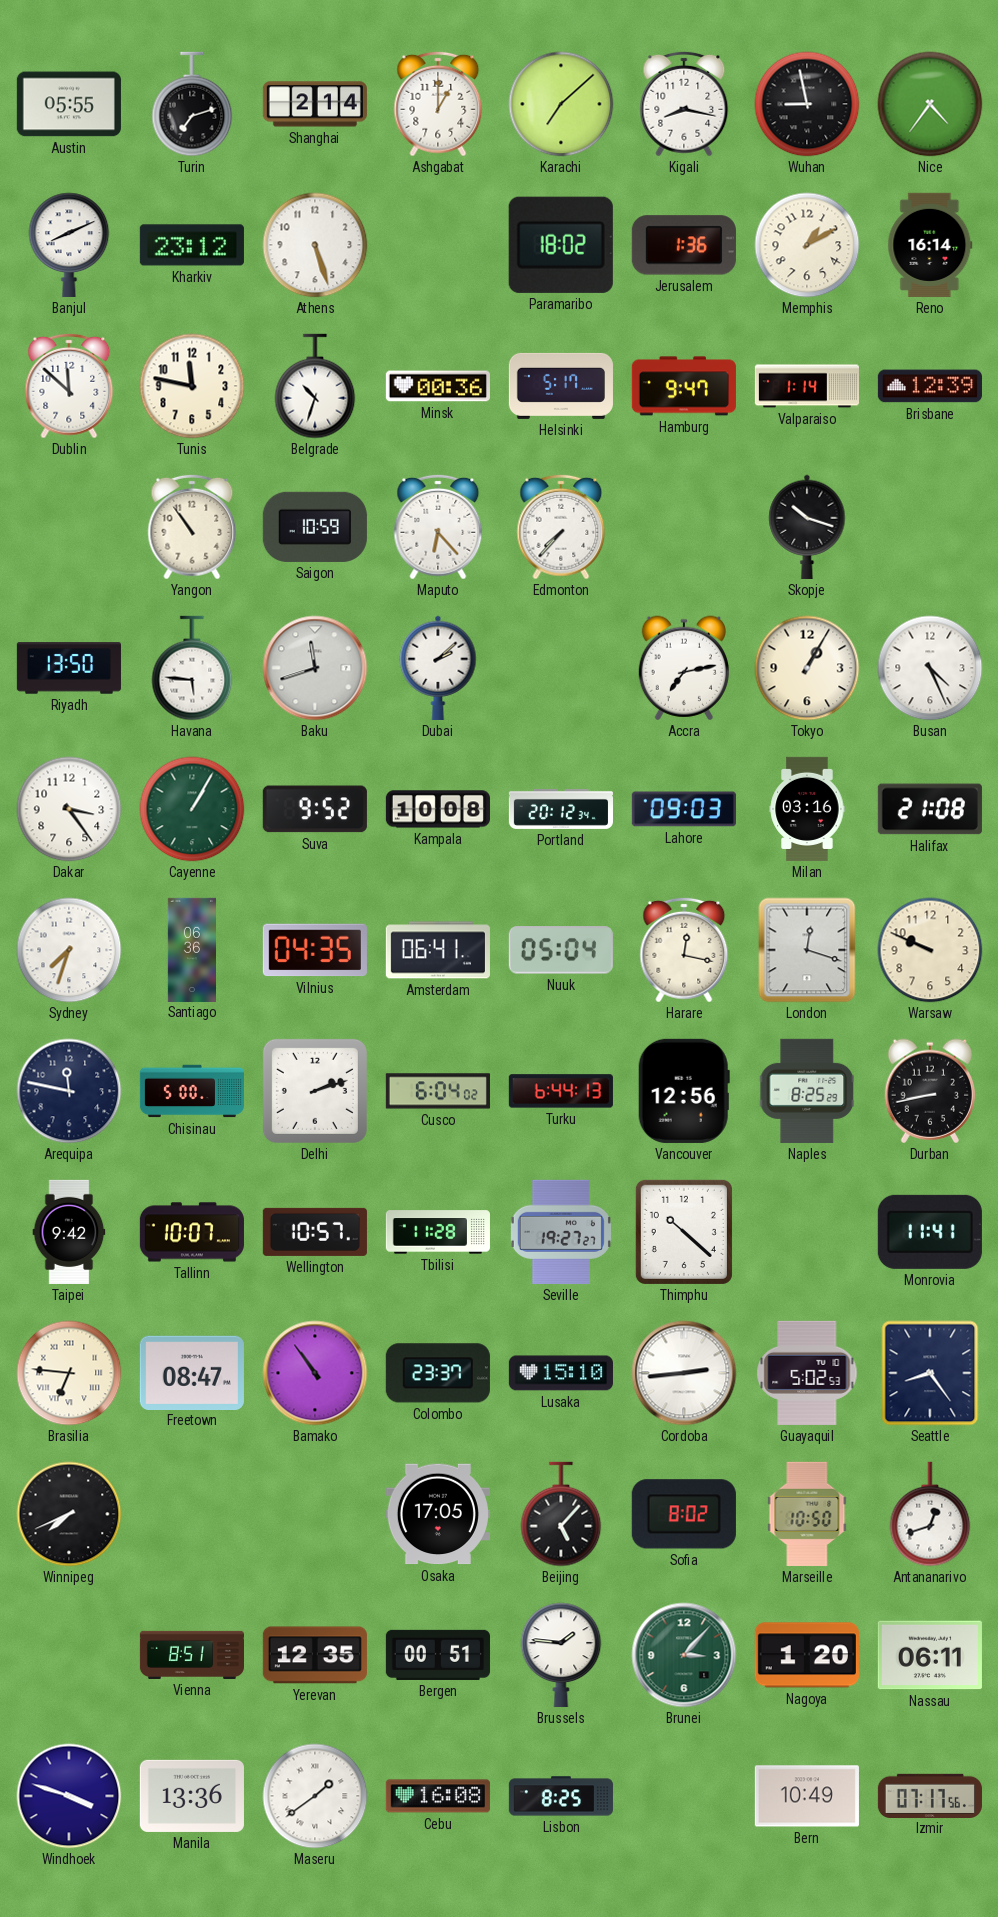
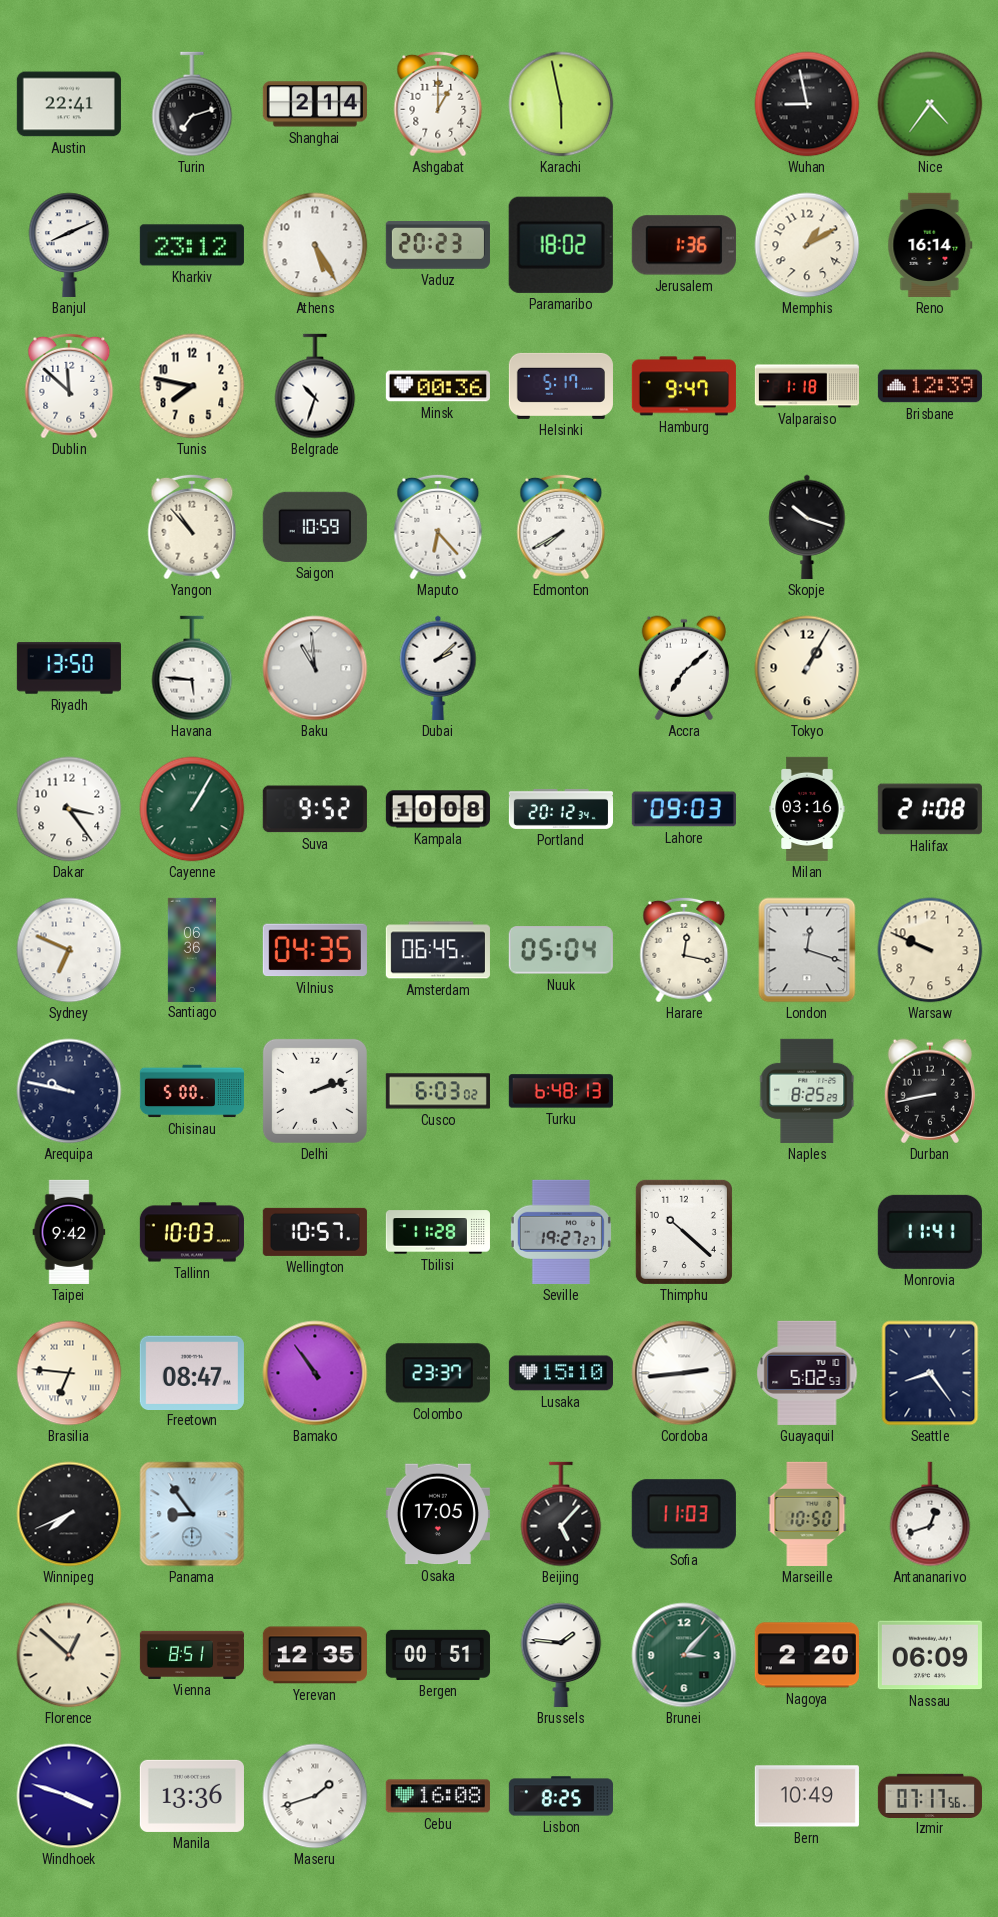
Austin: 05:55 -> 22:41
Karachi: 7:08 -> 5:58
Kigali: 8:17 -> none
Athens: 5:27 -> 5:25
Vaduz: none -> 20:23
Tunis: 11:47 -> 7:47
Valparaiso: 1:14 -> 1:18
Yangon: 10:54 -> 10:53
Edmonton: 7:37 -> 7:40
Baku: 11:42 -> 10:59
Accra: 7:13 -> 7:08
Busan: 4:26 -> none
Sydney: 7:33 -> 6:49
Amsterdam: 06:41 -> 06:45
Arequipa: 11:47 -> 9:47
Cusco: 6:04 -> 6:03
Turku: 6:44 -> 6:48
Vancouver: 12:56 -> none
Tallinn: 10:07 -> 10:03
Panama: none -> 8:54
Sofia: 8:02 -> 11:03
Florence: none -> 12:52
Nagoya: 1:20 -> 2:20
Nassau: 06:11 -> 06:09
Maseru: 1:39 -> 1:42
